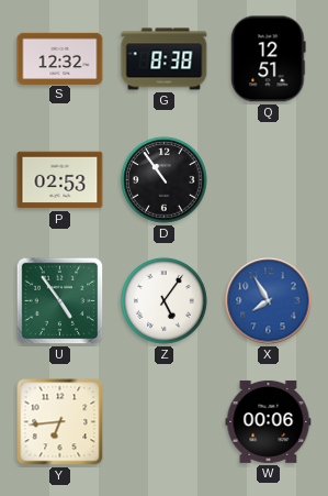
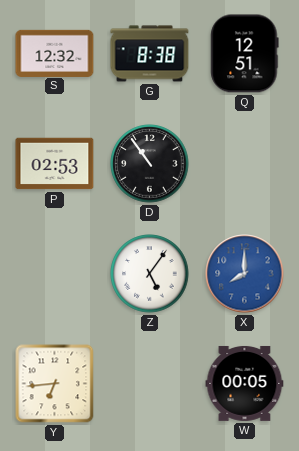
U: 4:54 -> none
X: 7:55 -> 8:00
W: 00:06 -> 00:05
